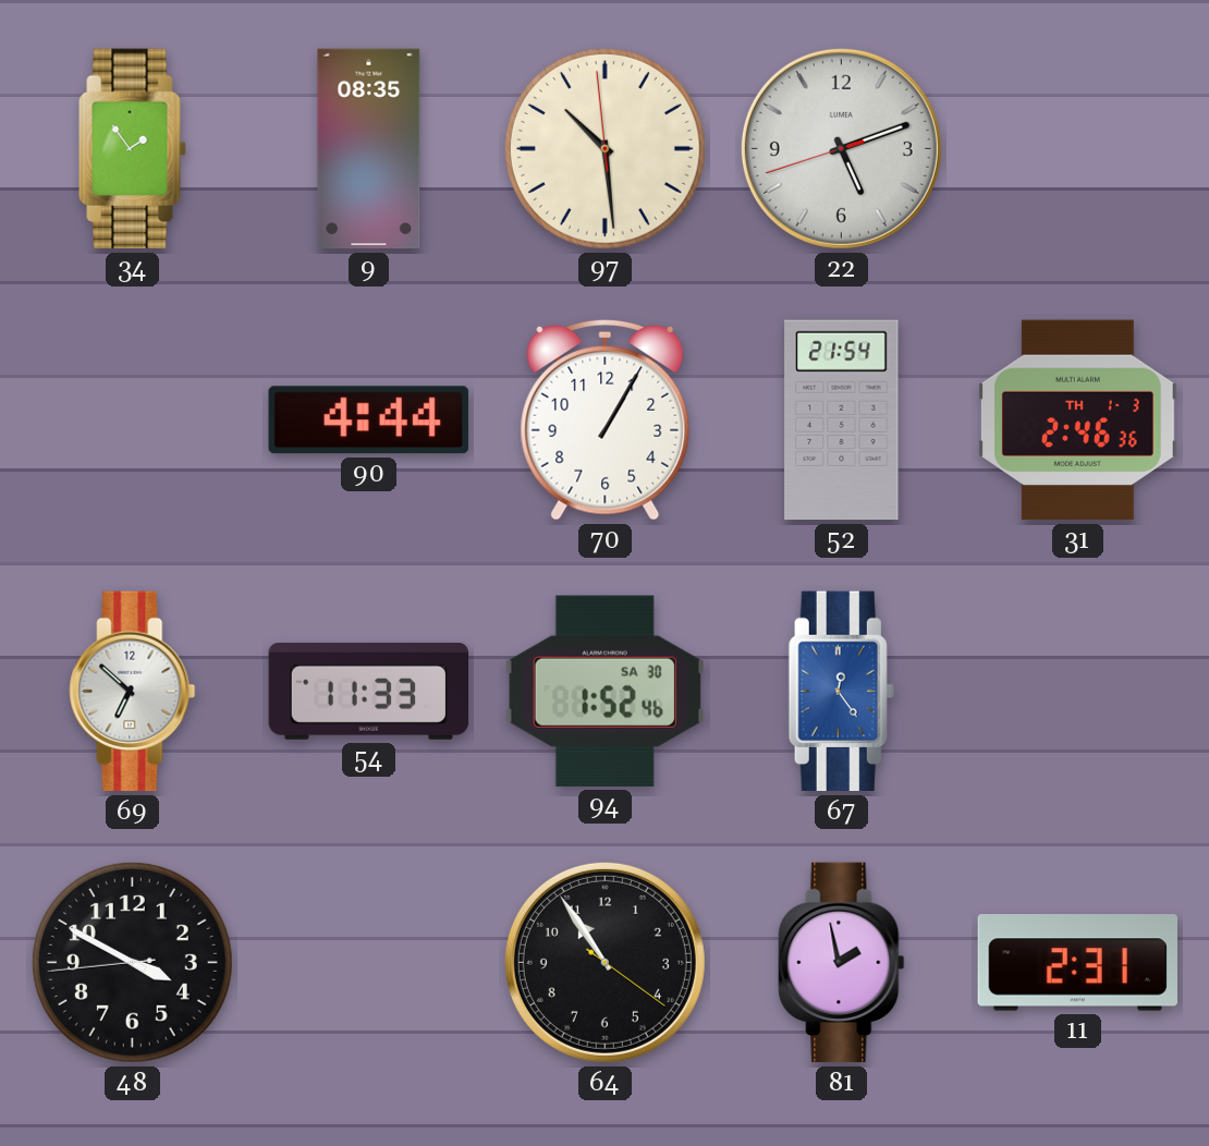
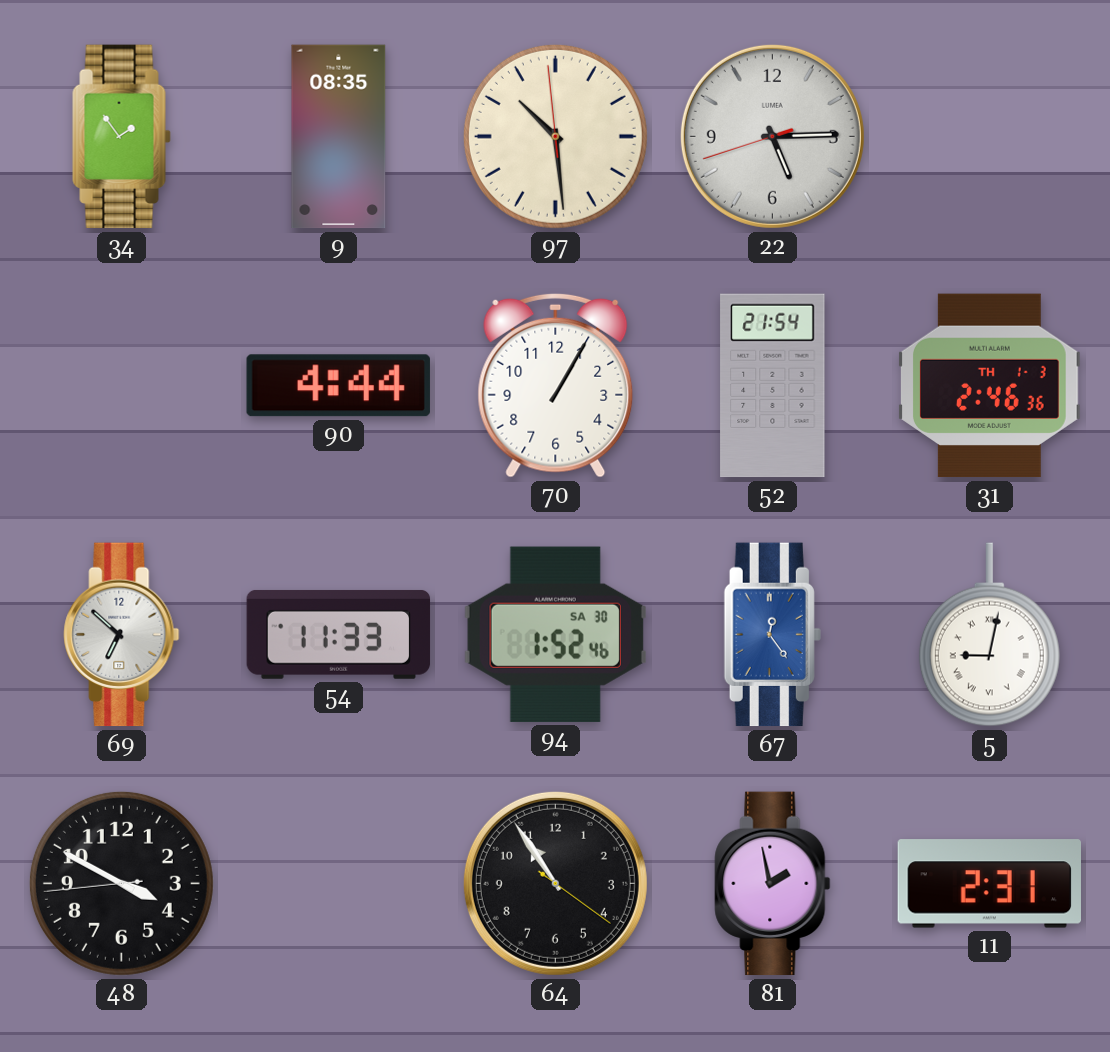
22: 5:11 -> 5:14
5: none -> 9:02
